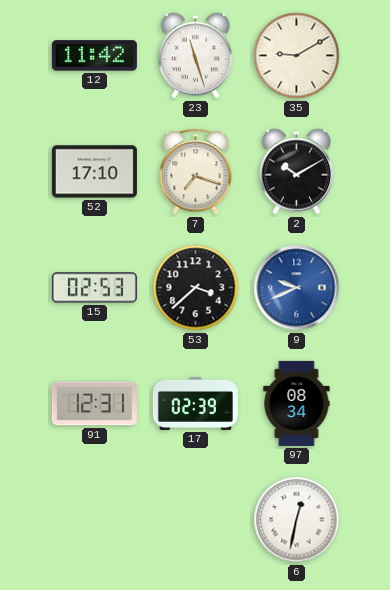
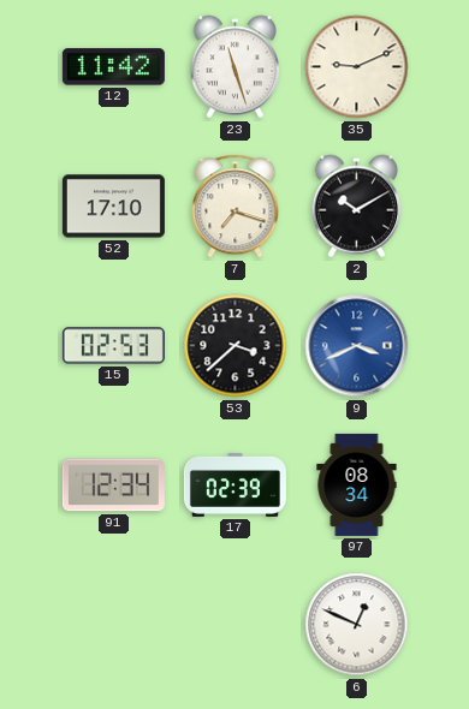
35: 9:10 -> 9:11
9: 9:41 -> 3:41
91: 12:31 -> 12:34
6: 12:32 -> 12:49
